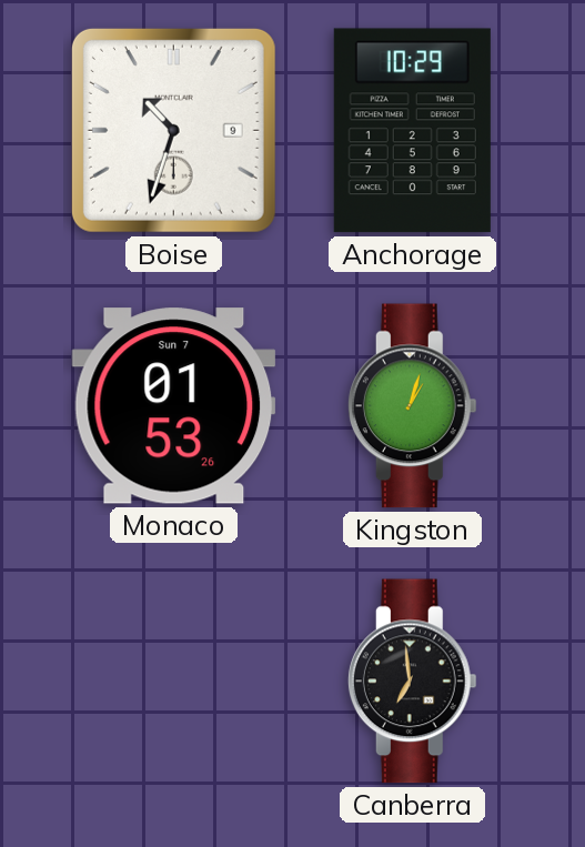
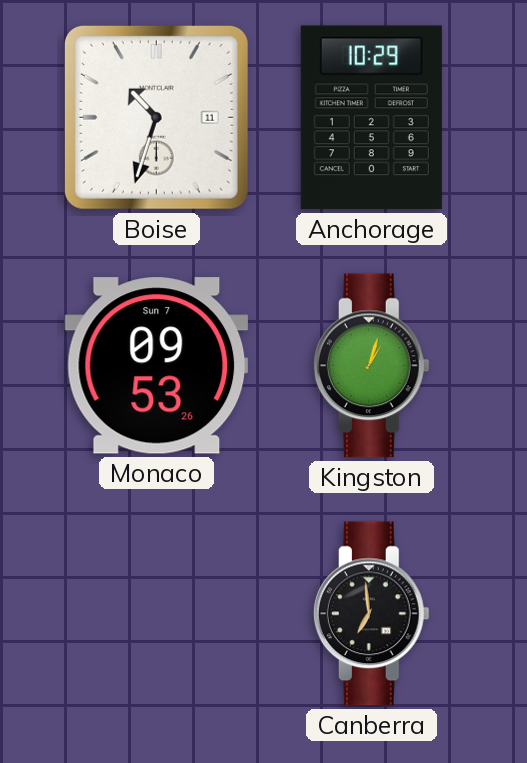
Boise date: 9 -> 11
Monaco: 01:53 -> 09:53
